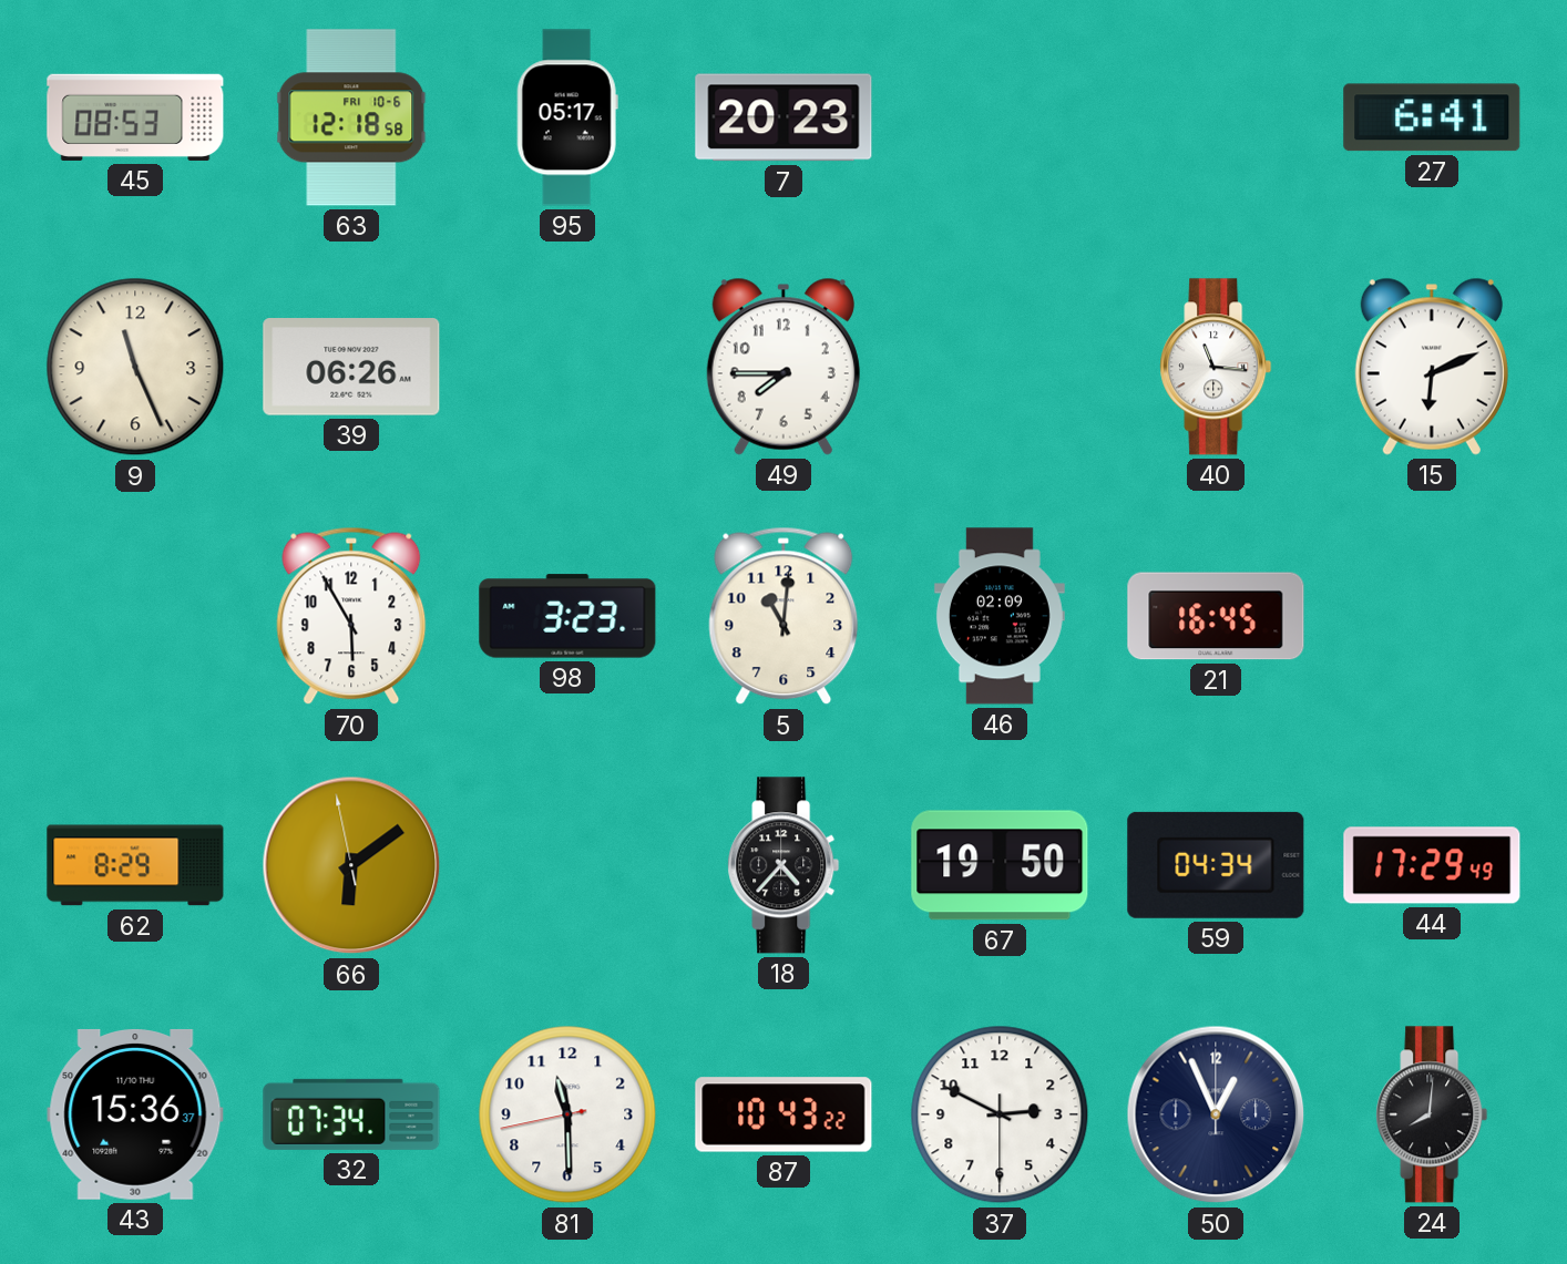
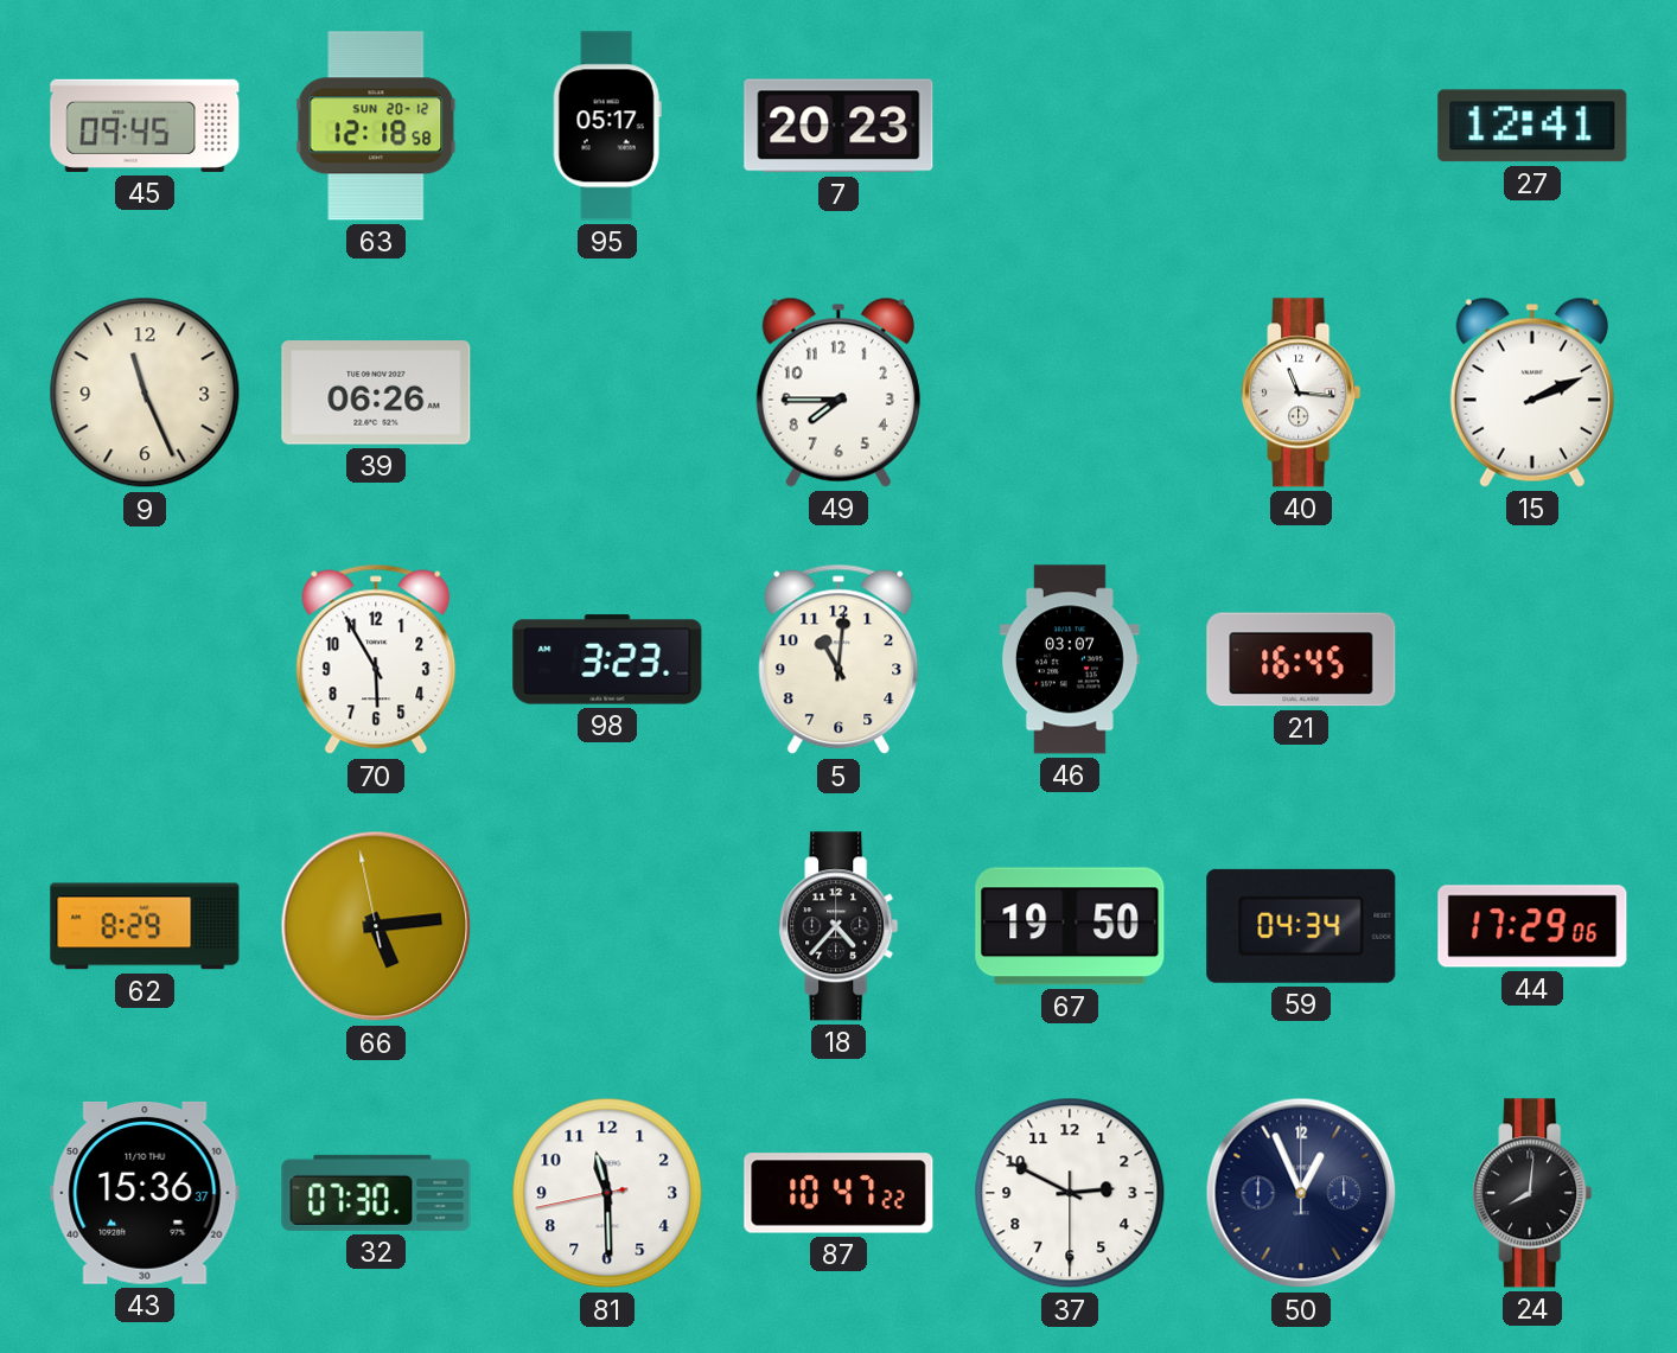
45: 08:53 -> 09:45
63 date: FRI 10-6 -> SUN 20-12
27: 6:41 -> 12:41
15: 6:11 -> 2:11
46: 02:09 -> 03:07
66: 6:08 -> 5:13
44: 17:29:49 -> 17:29:06
32: 07:34 -> 07:30
87: 10:43 -> 10:47
